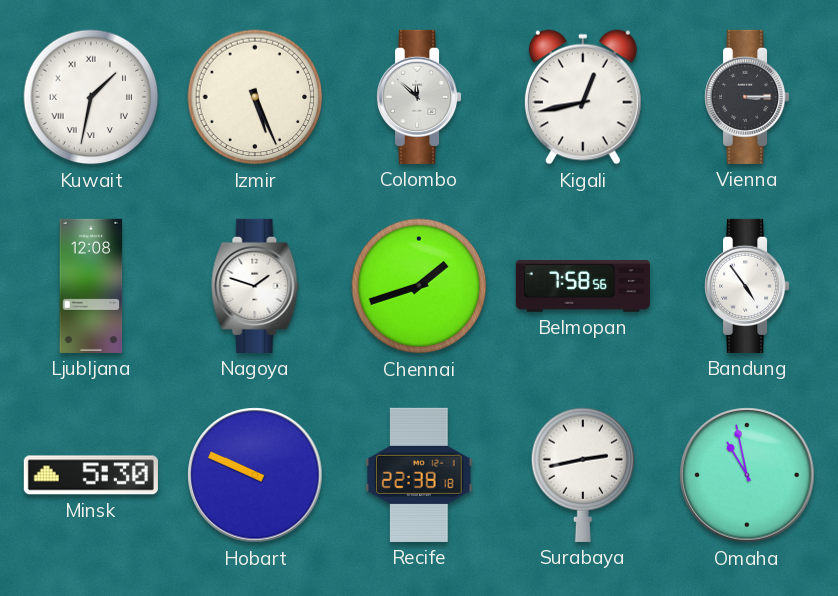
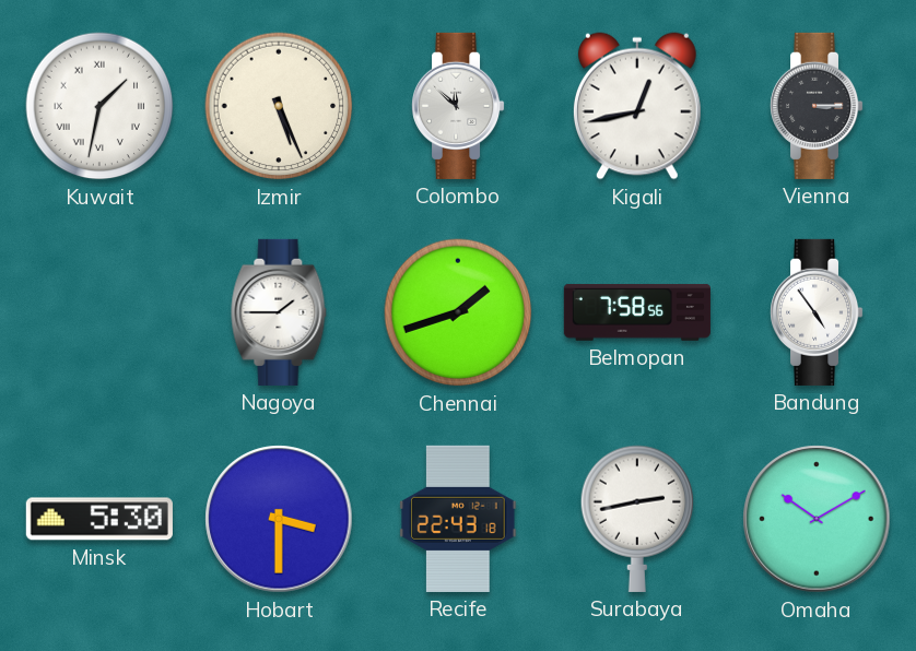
Ljubljana: 12:08 -> none
Nagoya: 1:48 -> 1:45
Hobart: 9:49 -> 3:30
Recife: 22:38 -> 22:43
Omaha: 10:58 -> 10:10
